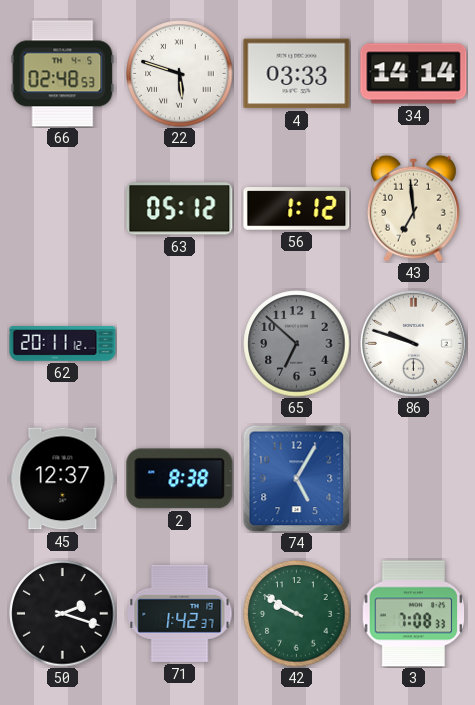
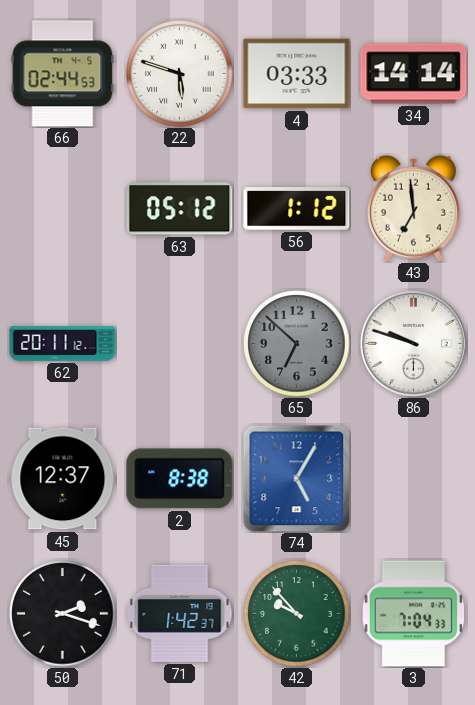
66: 02:48 -> 02:44
42: 9:50 -> 9:53
3: 7:08 -> 7:04
